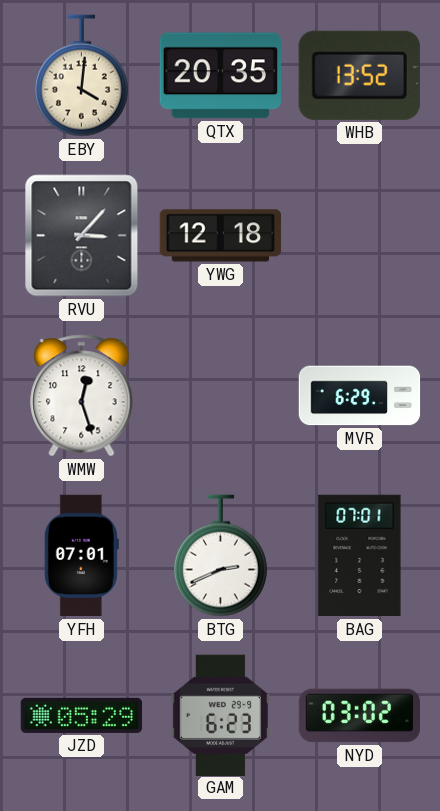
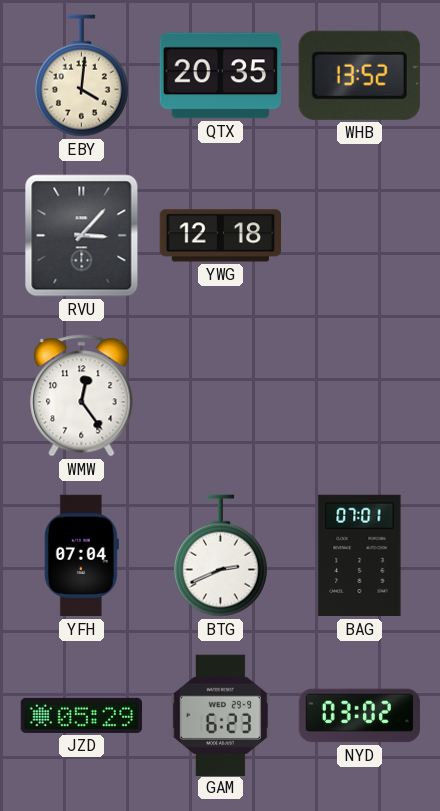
WMW: 12:27 -> 12:24
MVR: 6:29 -> none
YFH: 07:01 -> 07:04
